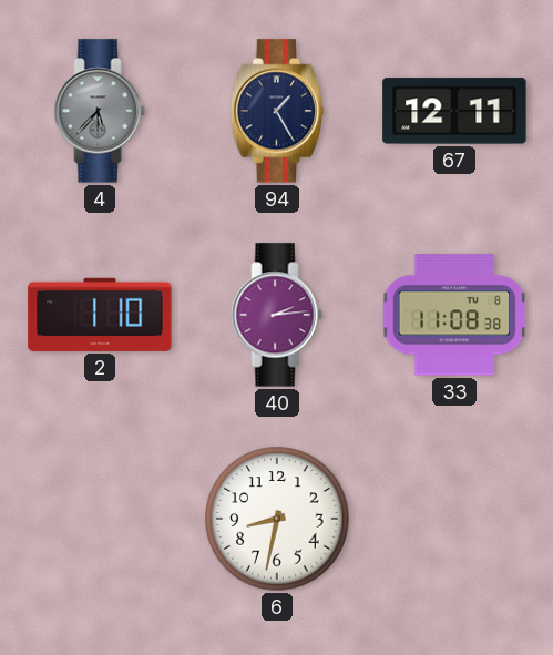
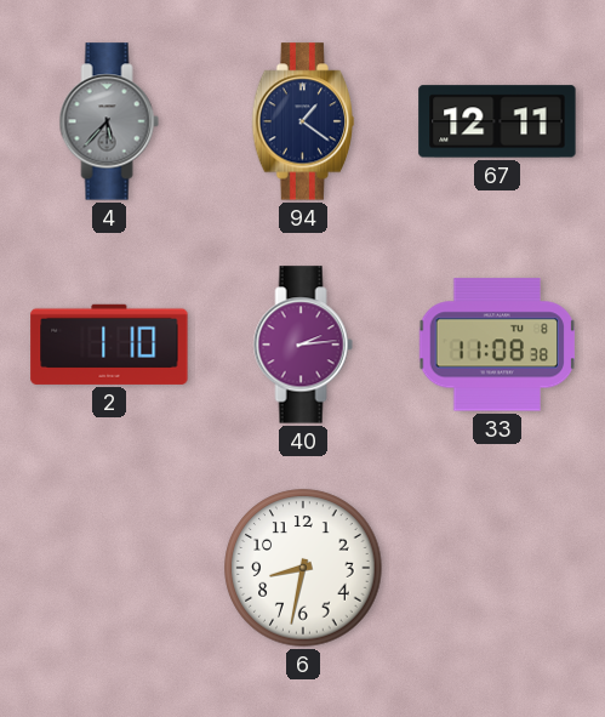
94: 1:25 -> 1:21
